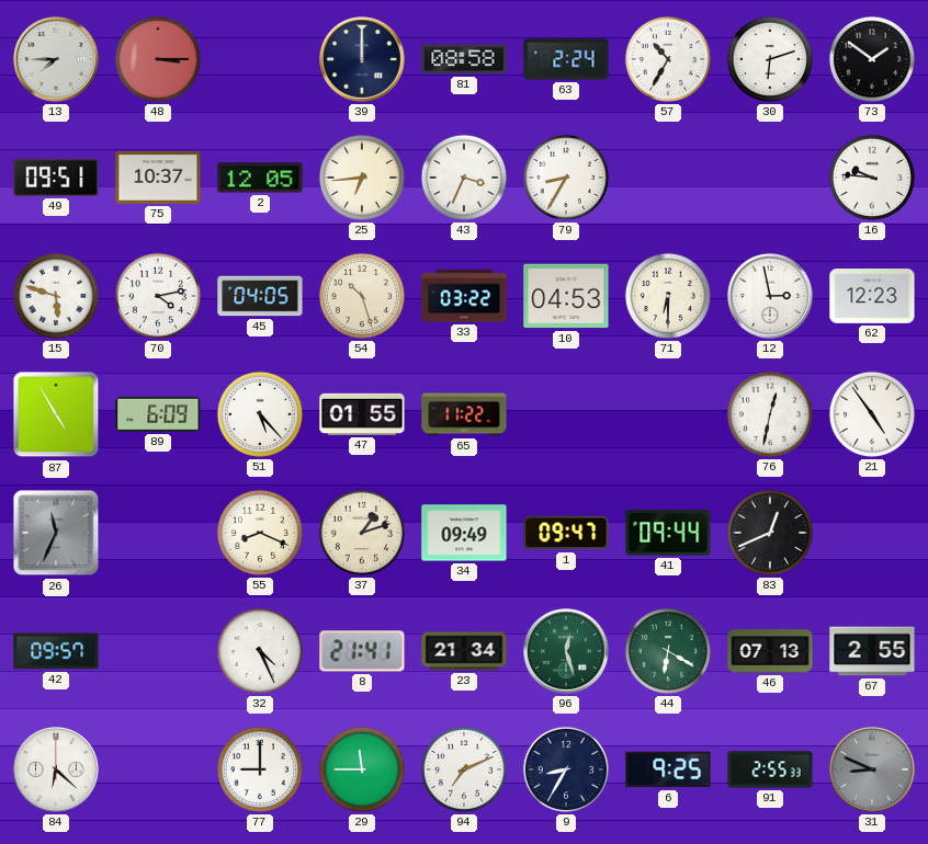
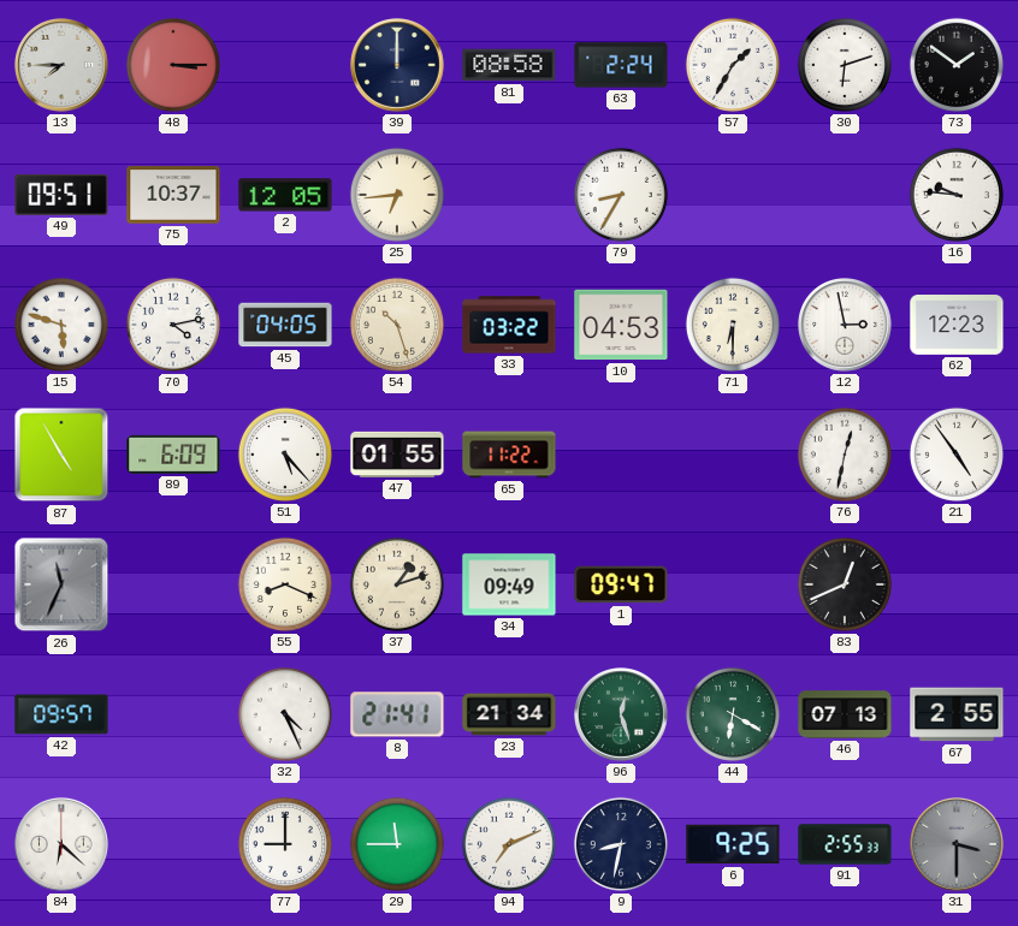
57: 10:35 -> 1:35
43: 3:34 -> none
41: 09:44 -> none
9: 8:35 -> 8:32
31: 8:49 -> 3:30
